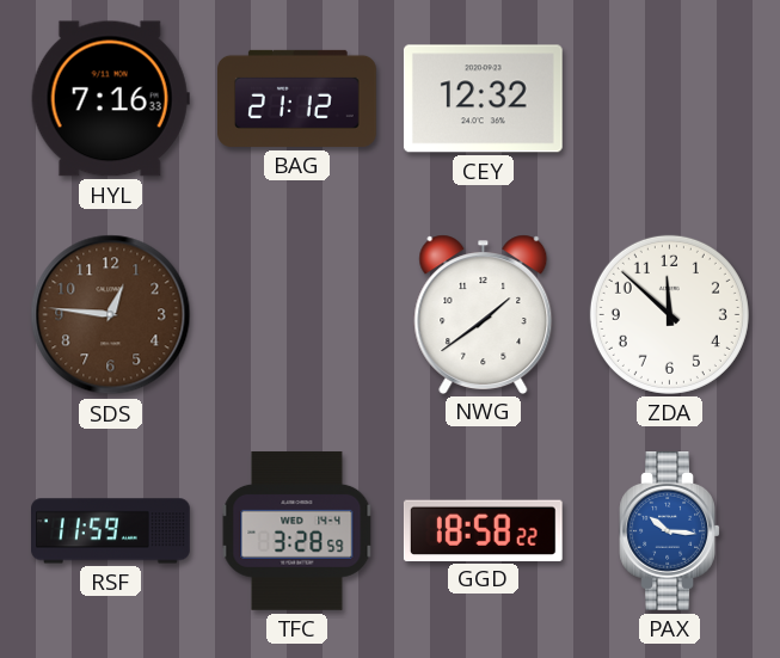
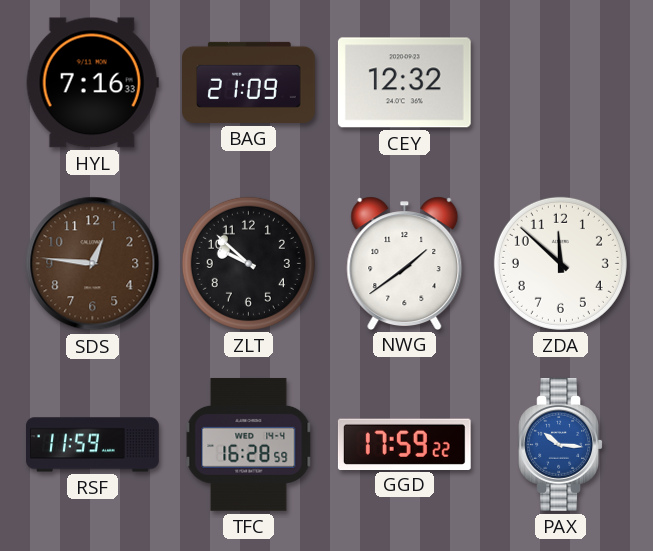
BAG: 21:12 -> 21:09
ZLT: none -> 9:52
TFC: 3:28 -> 16:28
GGD: 18:58 -> 17:59
